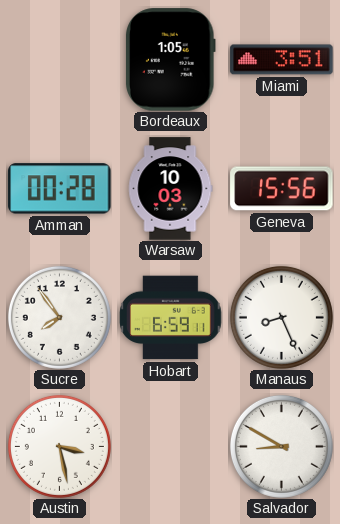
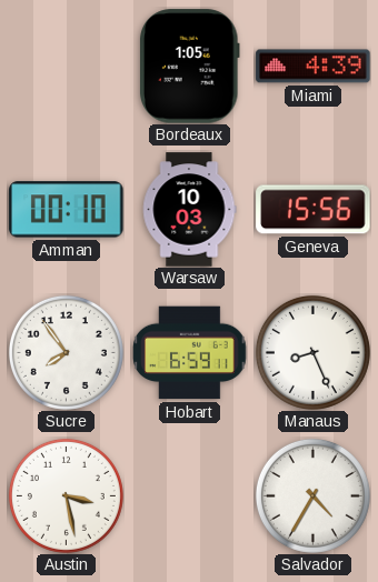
Miami: 3:51 -> 4:39
Amman: 00:28 -> 00:10
Salvador: 8:50 -> 4:35
